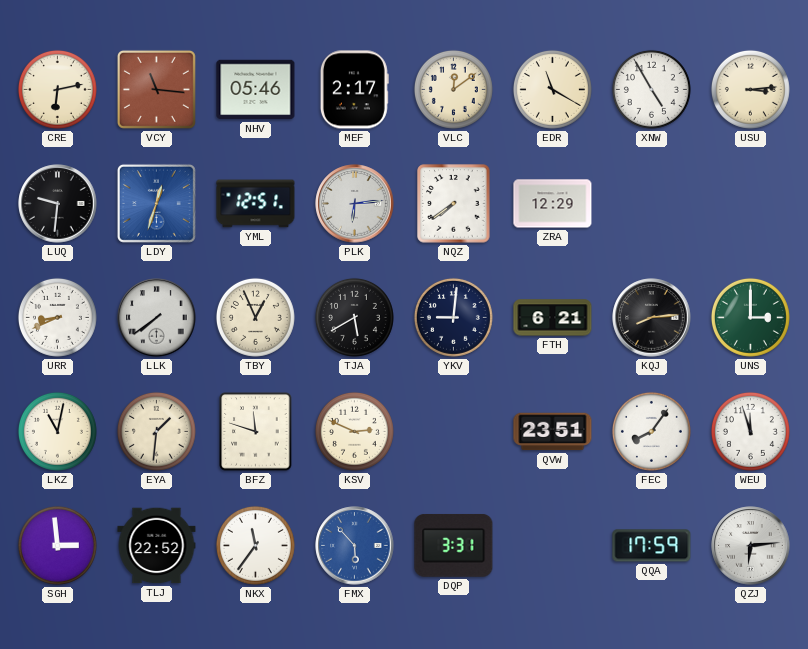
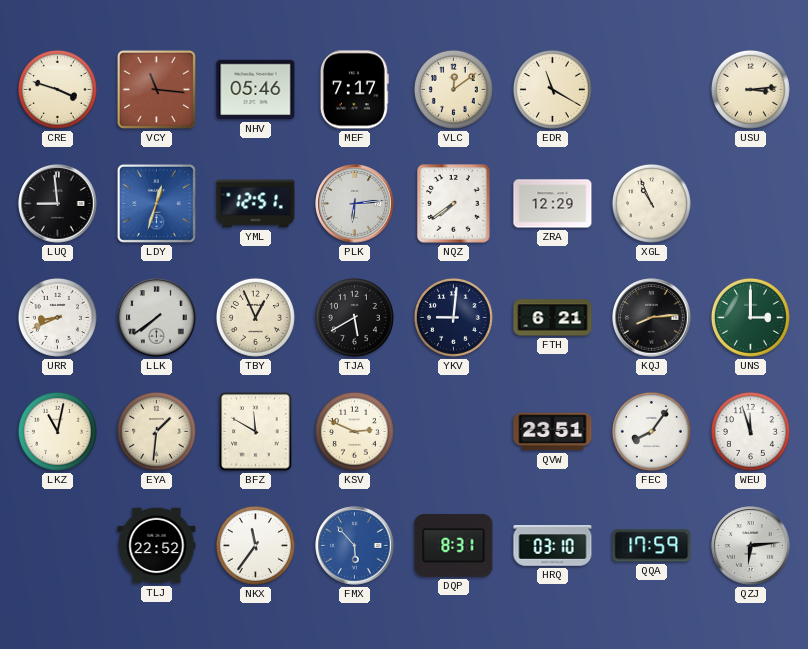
CRE: 6:13 -> 3:48
MEF: 2:17 -> 7:17
XNW: 4:55 -> none
LUQ: 9:31 -> 8:59
XGL: none -> 10:56
BFZ: 11:48 -> 11:50
SGH: 2:59 -> none
DQP: 3:31 -> 8:31
HRQ: none -> 03:10
